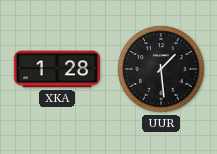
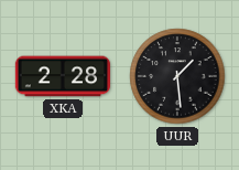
XKA: 1:28 -> 2:28
